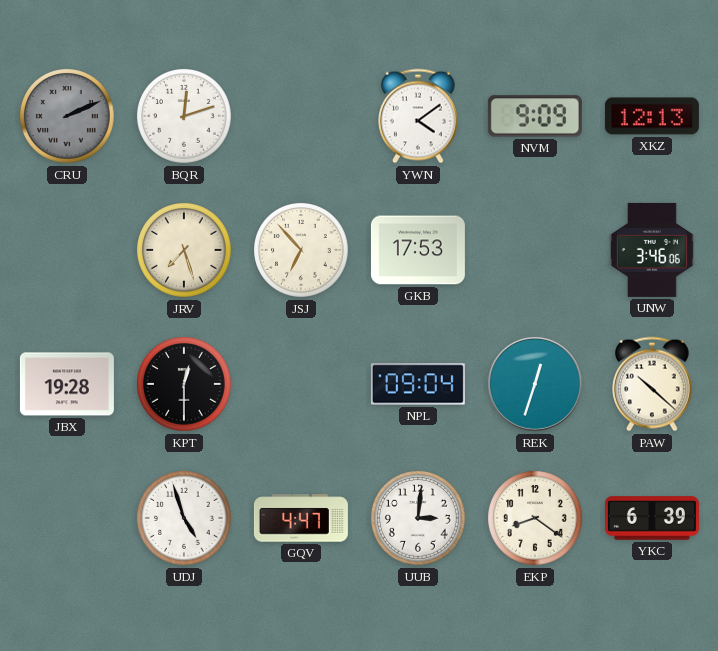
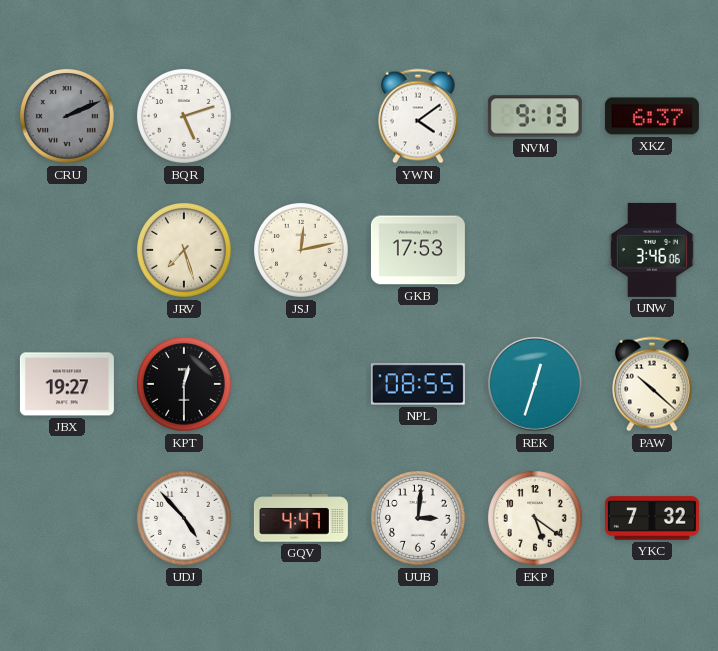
BQR: 12:12 -> 5:12
NVM: 9:09 -> 9:13
XKZ: 12:13 -> 6:37
JSJ: 6:53 -> 12:13
JBX: 19:28 -> 19:27
NPL: 09:04 -> 08:55
UDJ: 4:57 -> 4:53
EKP: 8:21 -> 5:21
YKC: 6:39 -> 7:32
